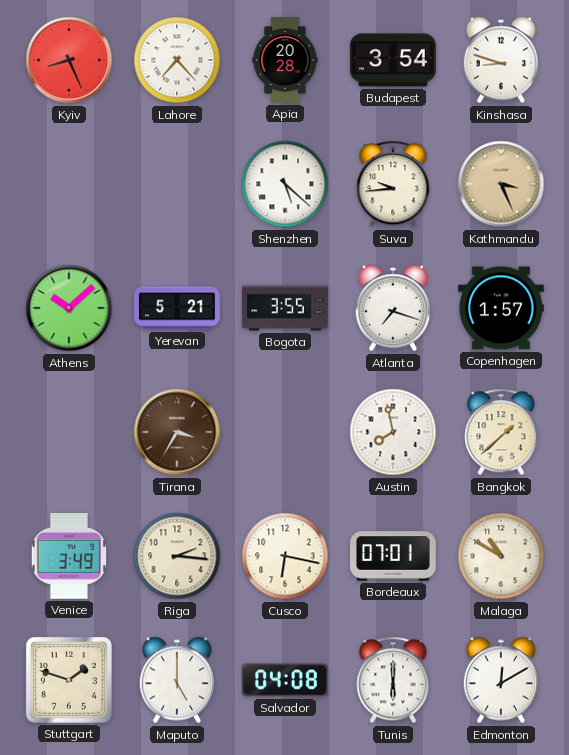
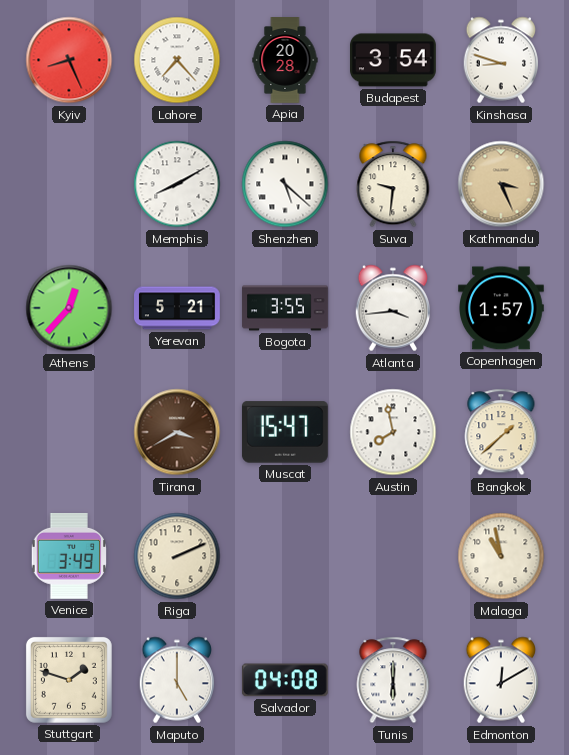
Memphis: none -> 8:10
Suva: 9:44 -> 9:31
Athens: 10:08 -> 12:37
Atlanta: 7:18 -> 3:44
Tirana: 3:35 -> 3:40
Muscat: none -> 15:47
Riga: 2:16 -> 2:11
Cusco: 6:17 -> none
Bordeaux: 07:01 -> none
Malaga: 10:50 -> 10:58
